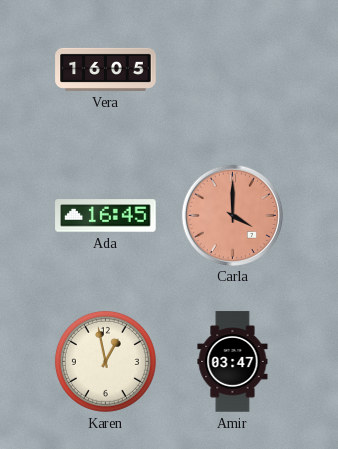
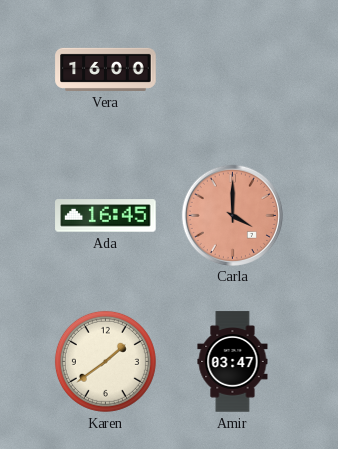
Vera: 16:05 -> 16:00
Karen: 12:58 -> 1:39
